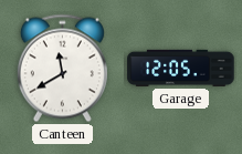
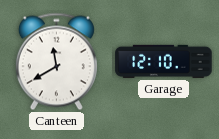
Garage: 12:05 -> 12:10
